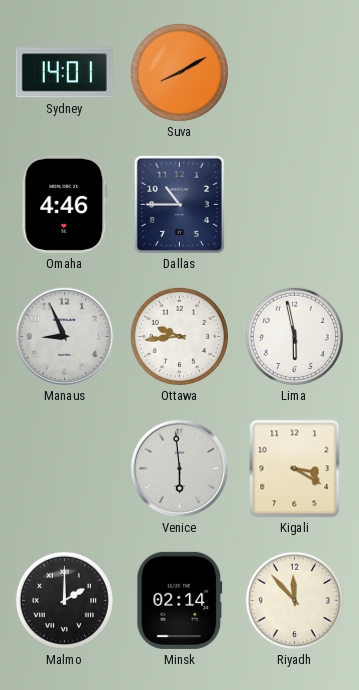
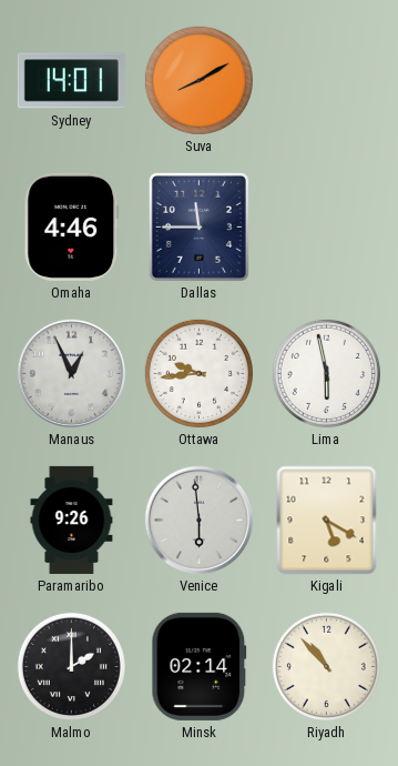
Dallas: 10:45 -> 11:45
Manaus: 8:56 -> 12:56
Paramaribo: none -> 9:26
Kigali: 3:20 -> 5:20
Riyadh: 11:53 -> 10:53
